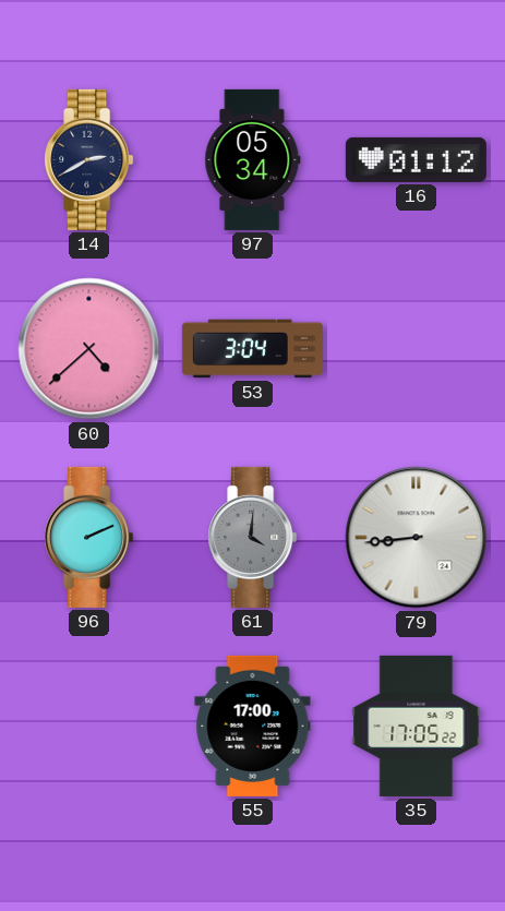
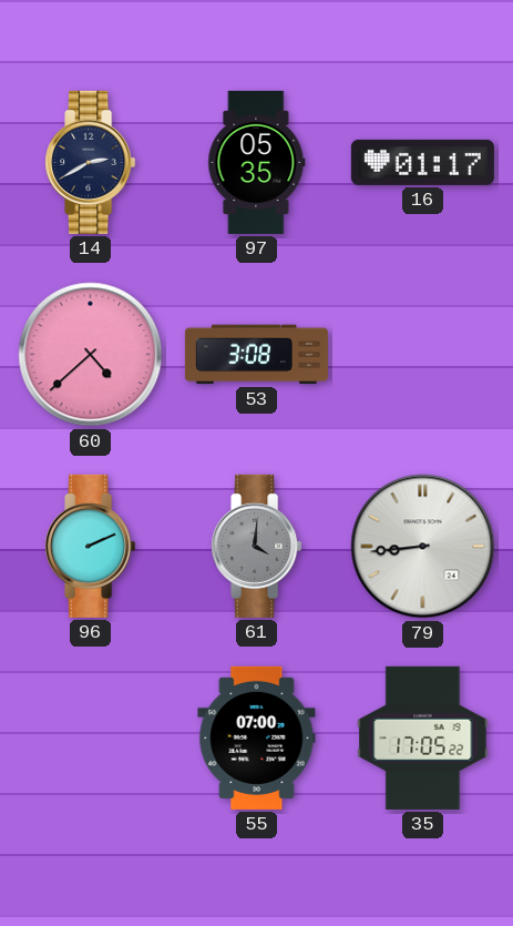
97: 05:34 -> 05:35
16: 01:12 -> 01:17
53: 3:04 -> 3:08
55: 17:00 -> 07:00
